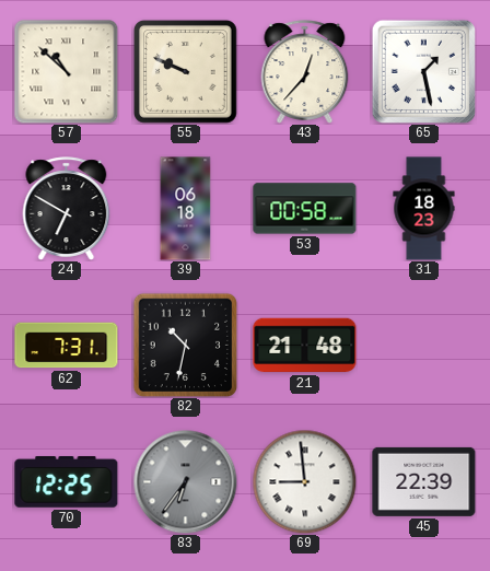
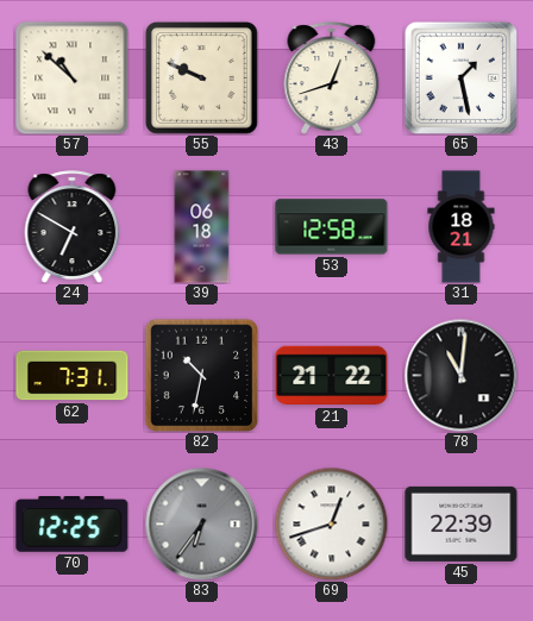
43: 12:37 -> 12:42
53: 00:58 -> 12:58
31: 18:23 -> 18:21
21: 21:48 -> 21:22
78: none -> 11:01
69: 8:59 -> 12:42
